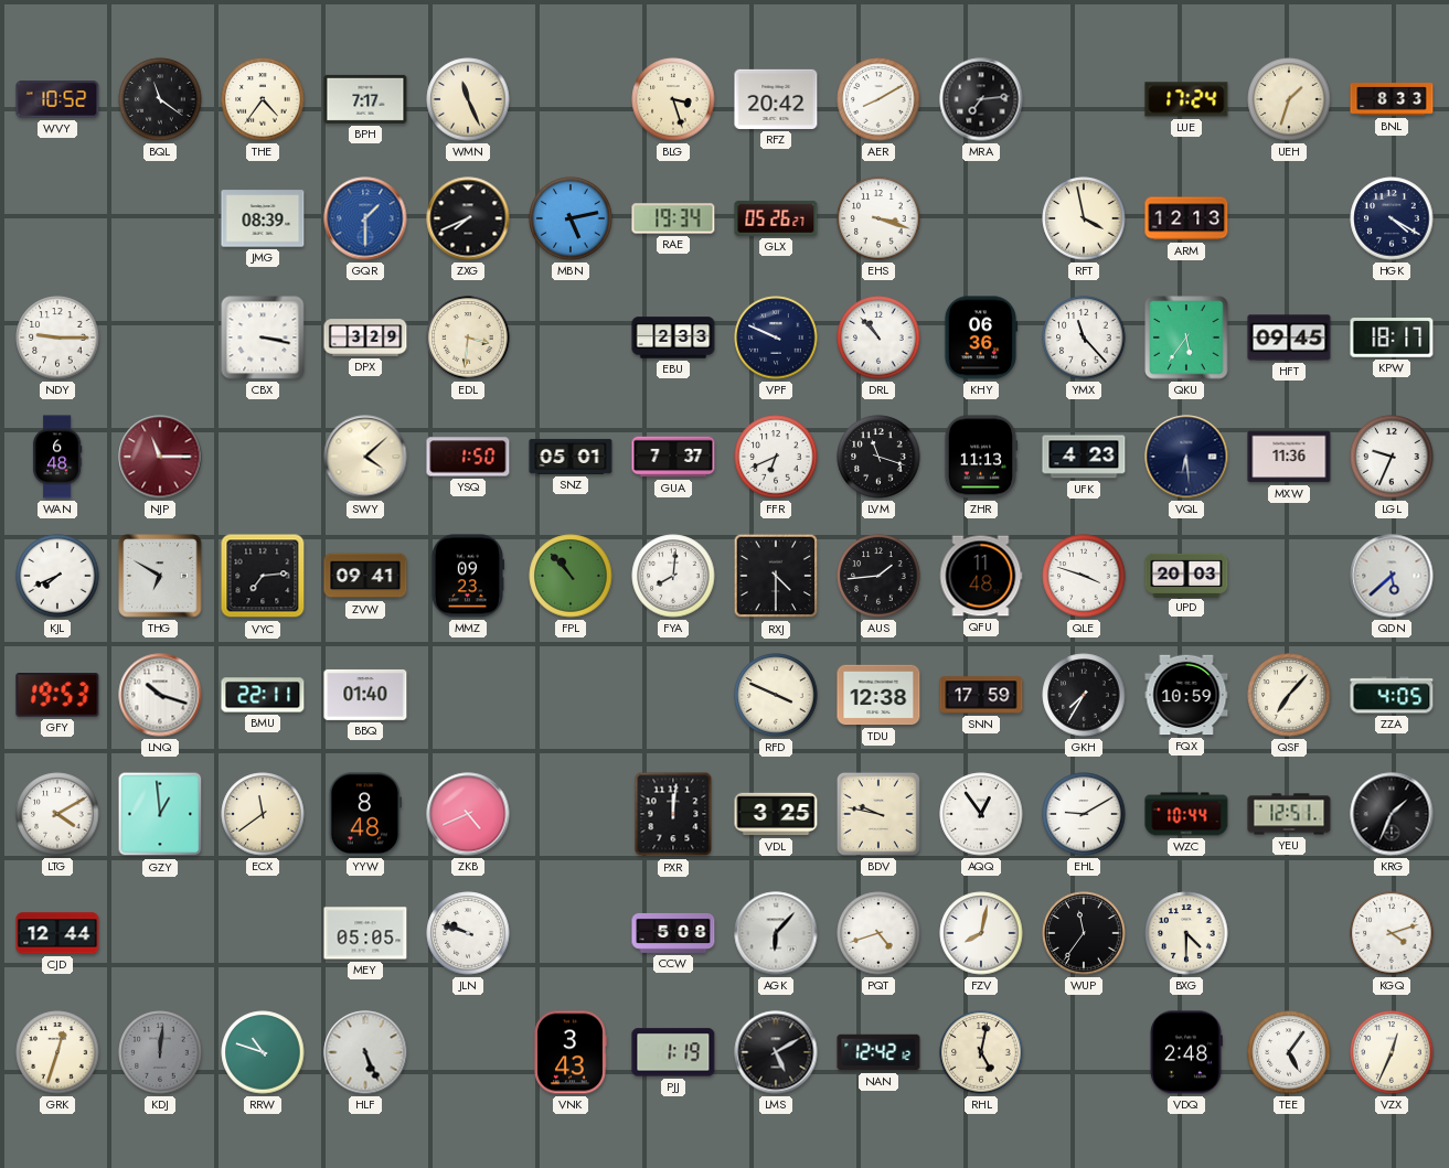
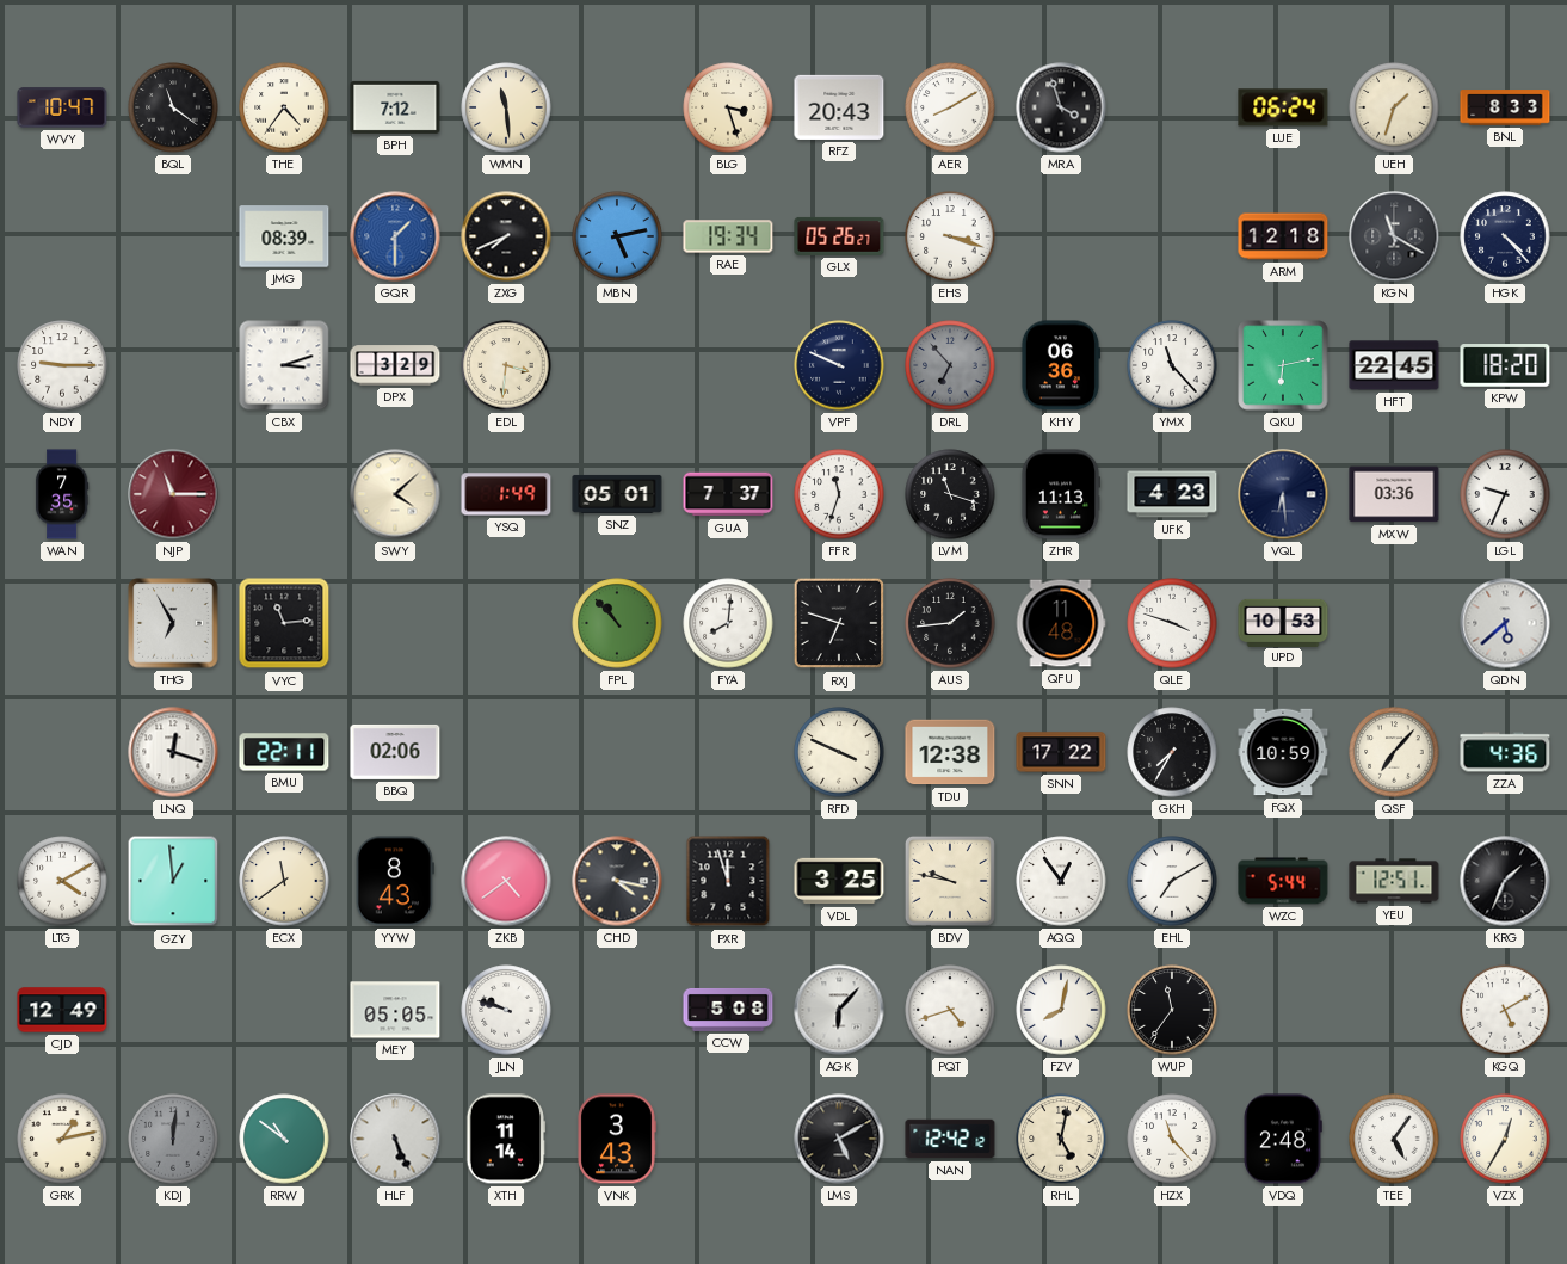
WVY: 10:52 -> 10:47
BPH: 7:17 -> 7:12
WMN: 11:26 -> 11:29
RFZ: 20:42 -> 20:43
MRA: 7:14 -> 3:57
LUE: 17:24 -> 06:24
RFT: 3:58 -> none
ARM: 12:13 -> 12:18
KGN: none -> 11:20
HGK: 4:20 -> 4:23
CBX: 3:17 -> 3:12
EBU: 2:33 -> none
DRL: 10:53 -> 6:53
DRL dial: white -> grey
QKU: 5:36 -> 6:13
HFT: 09:45 -> 22:45
KPW: 18:17 -> 18:20
WAN: 6:48 -> 7:35
YSQ: 1:50 -> 1:49
FFR: 6:41 -> 11:33
MXW: 11:36 -> 03:36
KJL: 7:41 -> none
THG: 6:50 -> 6:55
VYC: 7:14 -> 11:14
ZVW: 09:41 -> none
MMZ: 09:23 -> none
RXJ: 4:30 -> 6:48
UPD: 20:03 -> 10:53
GFY: 19:53 -> none
LNQ: 10:18 -> 12:18
BBQ: 01:40 -> 02:06
SNN: 17:59 -> 17:22
ZZA: 4:05 -> 4:36
YYW: 8:48 -> 8:43
ZKB: 4:41 -> 4:39
CHD: none -> 4:17
PXR: 12:01 -> 11:57
EHL: 9:10 -> 7:10
WZC: 10:44 -> 5:44
CJD: 12:44 -> 12:49
BXG: 4:30 -> none
KGQ: 4:12 -> 5:10
GRK: 12:33 -> 1:13
RRW: 10:48 -> 10:51
XTH: none -> 11:14
PJJ: 1:19 -> none
HZX: none -> 11:23
VZX: 12:34 -> 12:35
